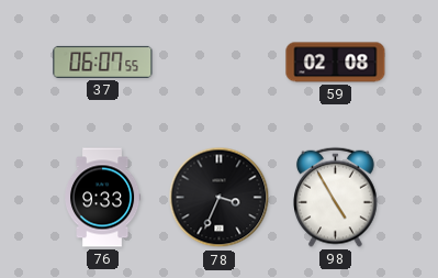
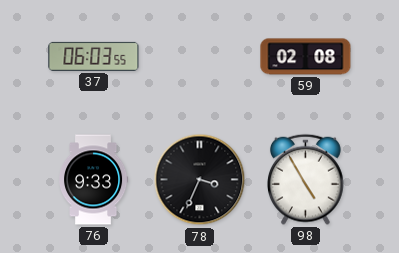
37: 06:07 -> 06:03
